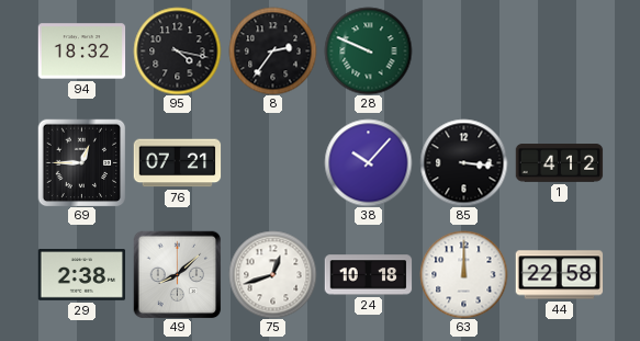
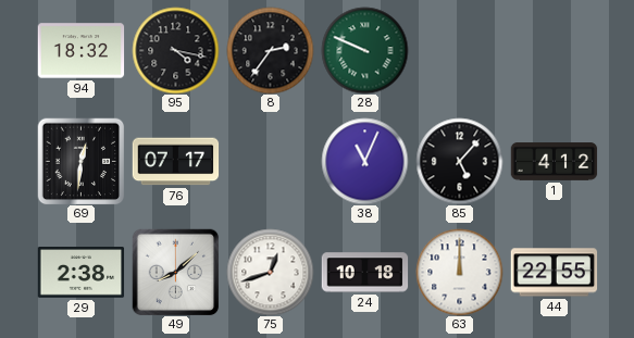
69: 12:45 -> 12:31
76: 07:21 -> 07:17
38: 10:07 -> 11:04
85: 3:16 -> 5:07
44: 22:58 -> 22:55
